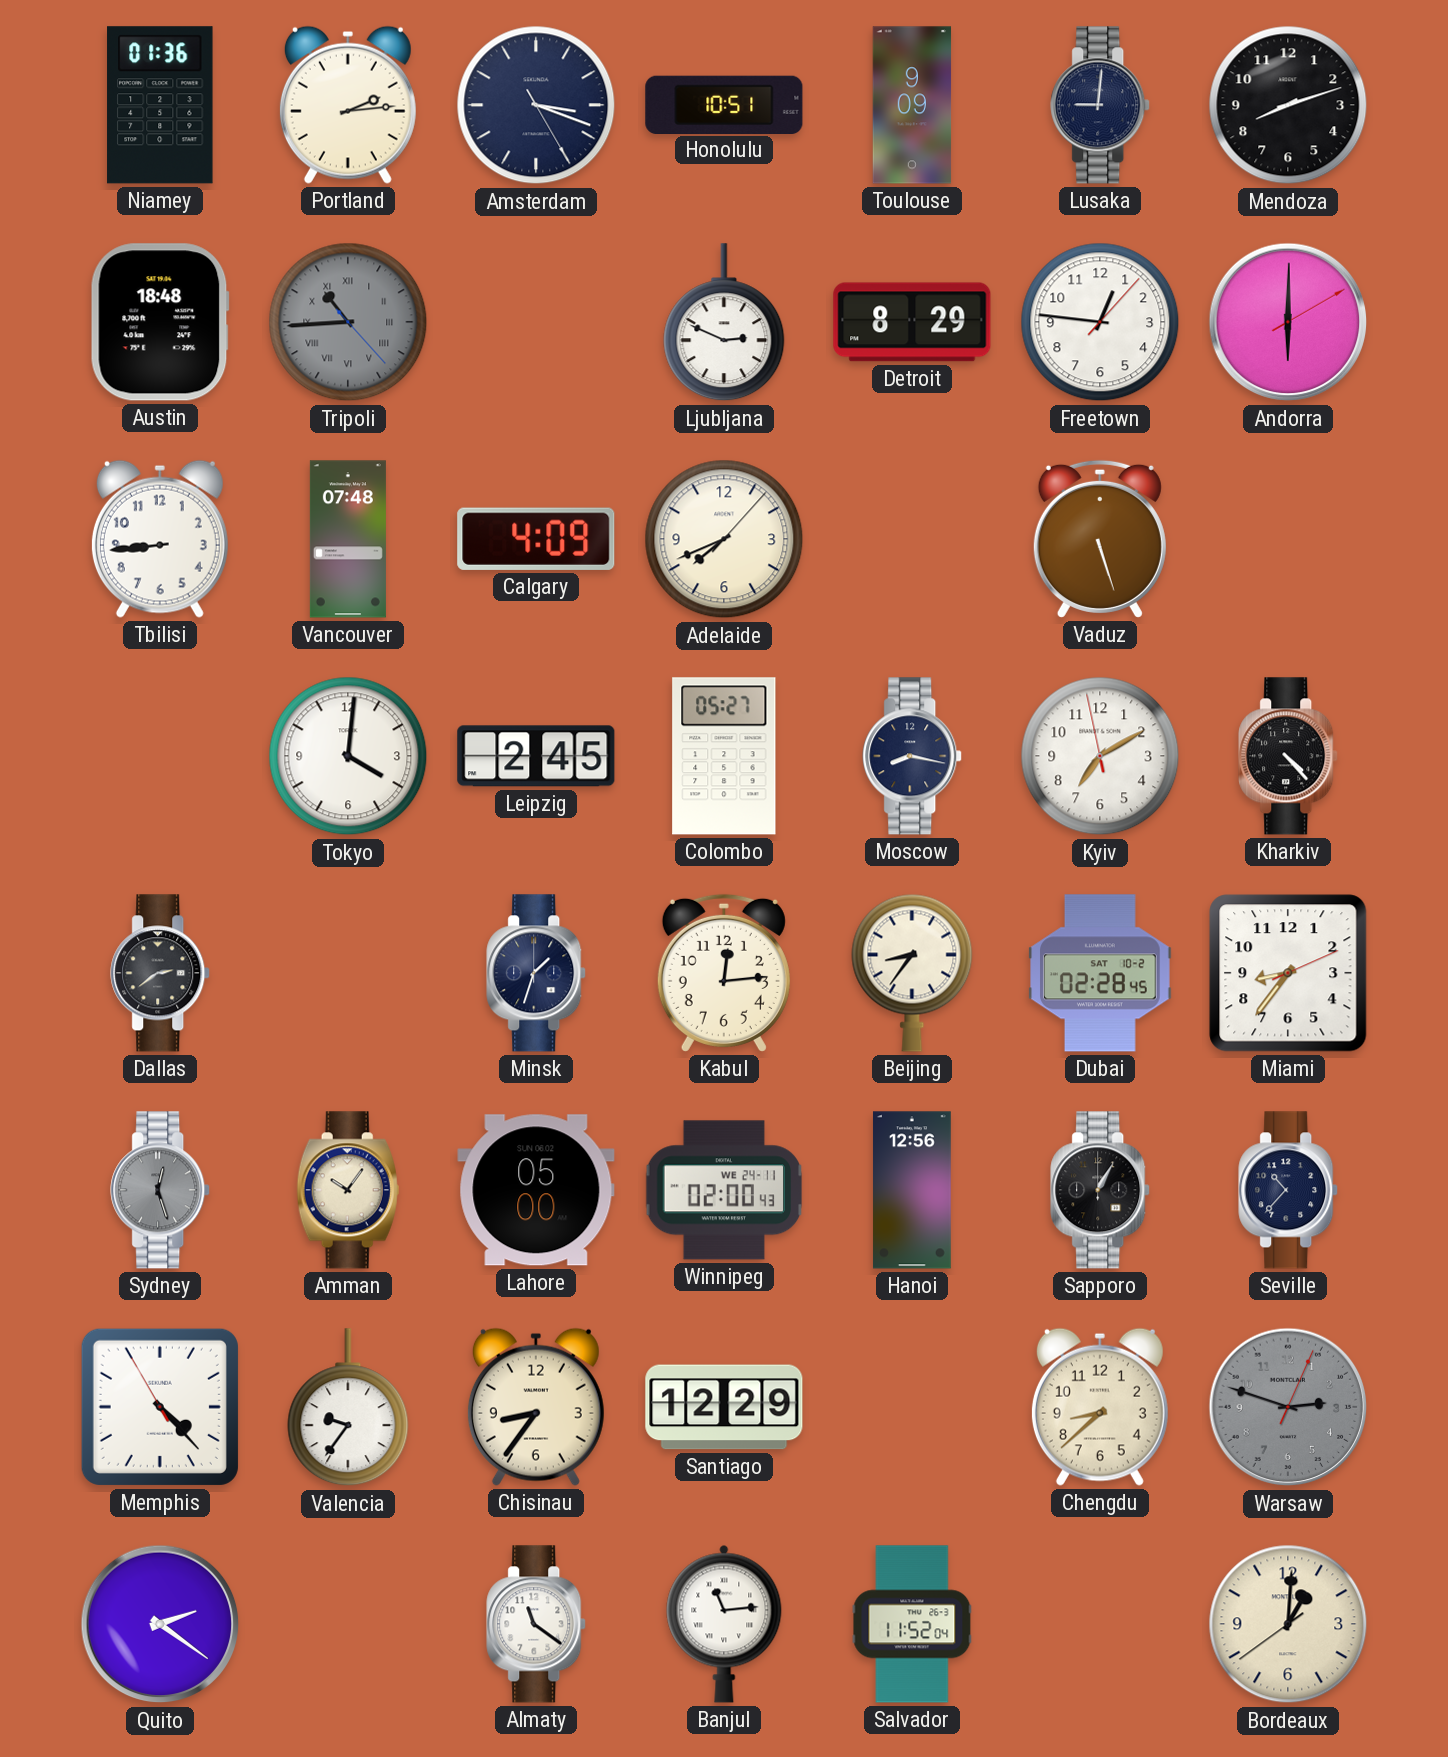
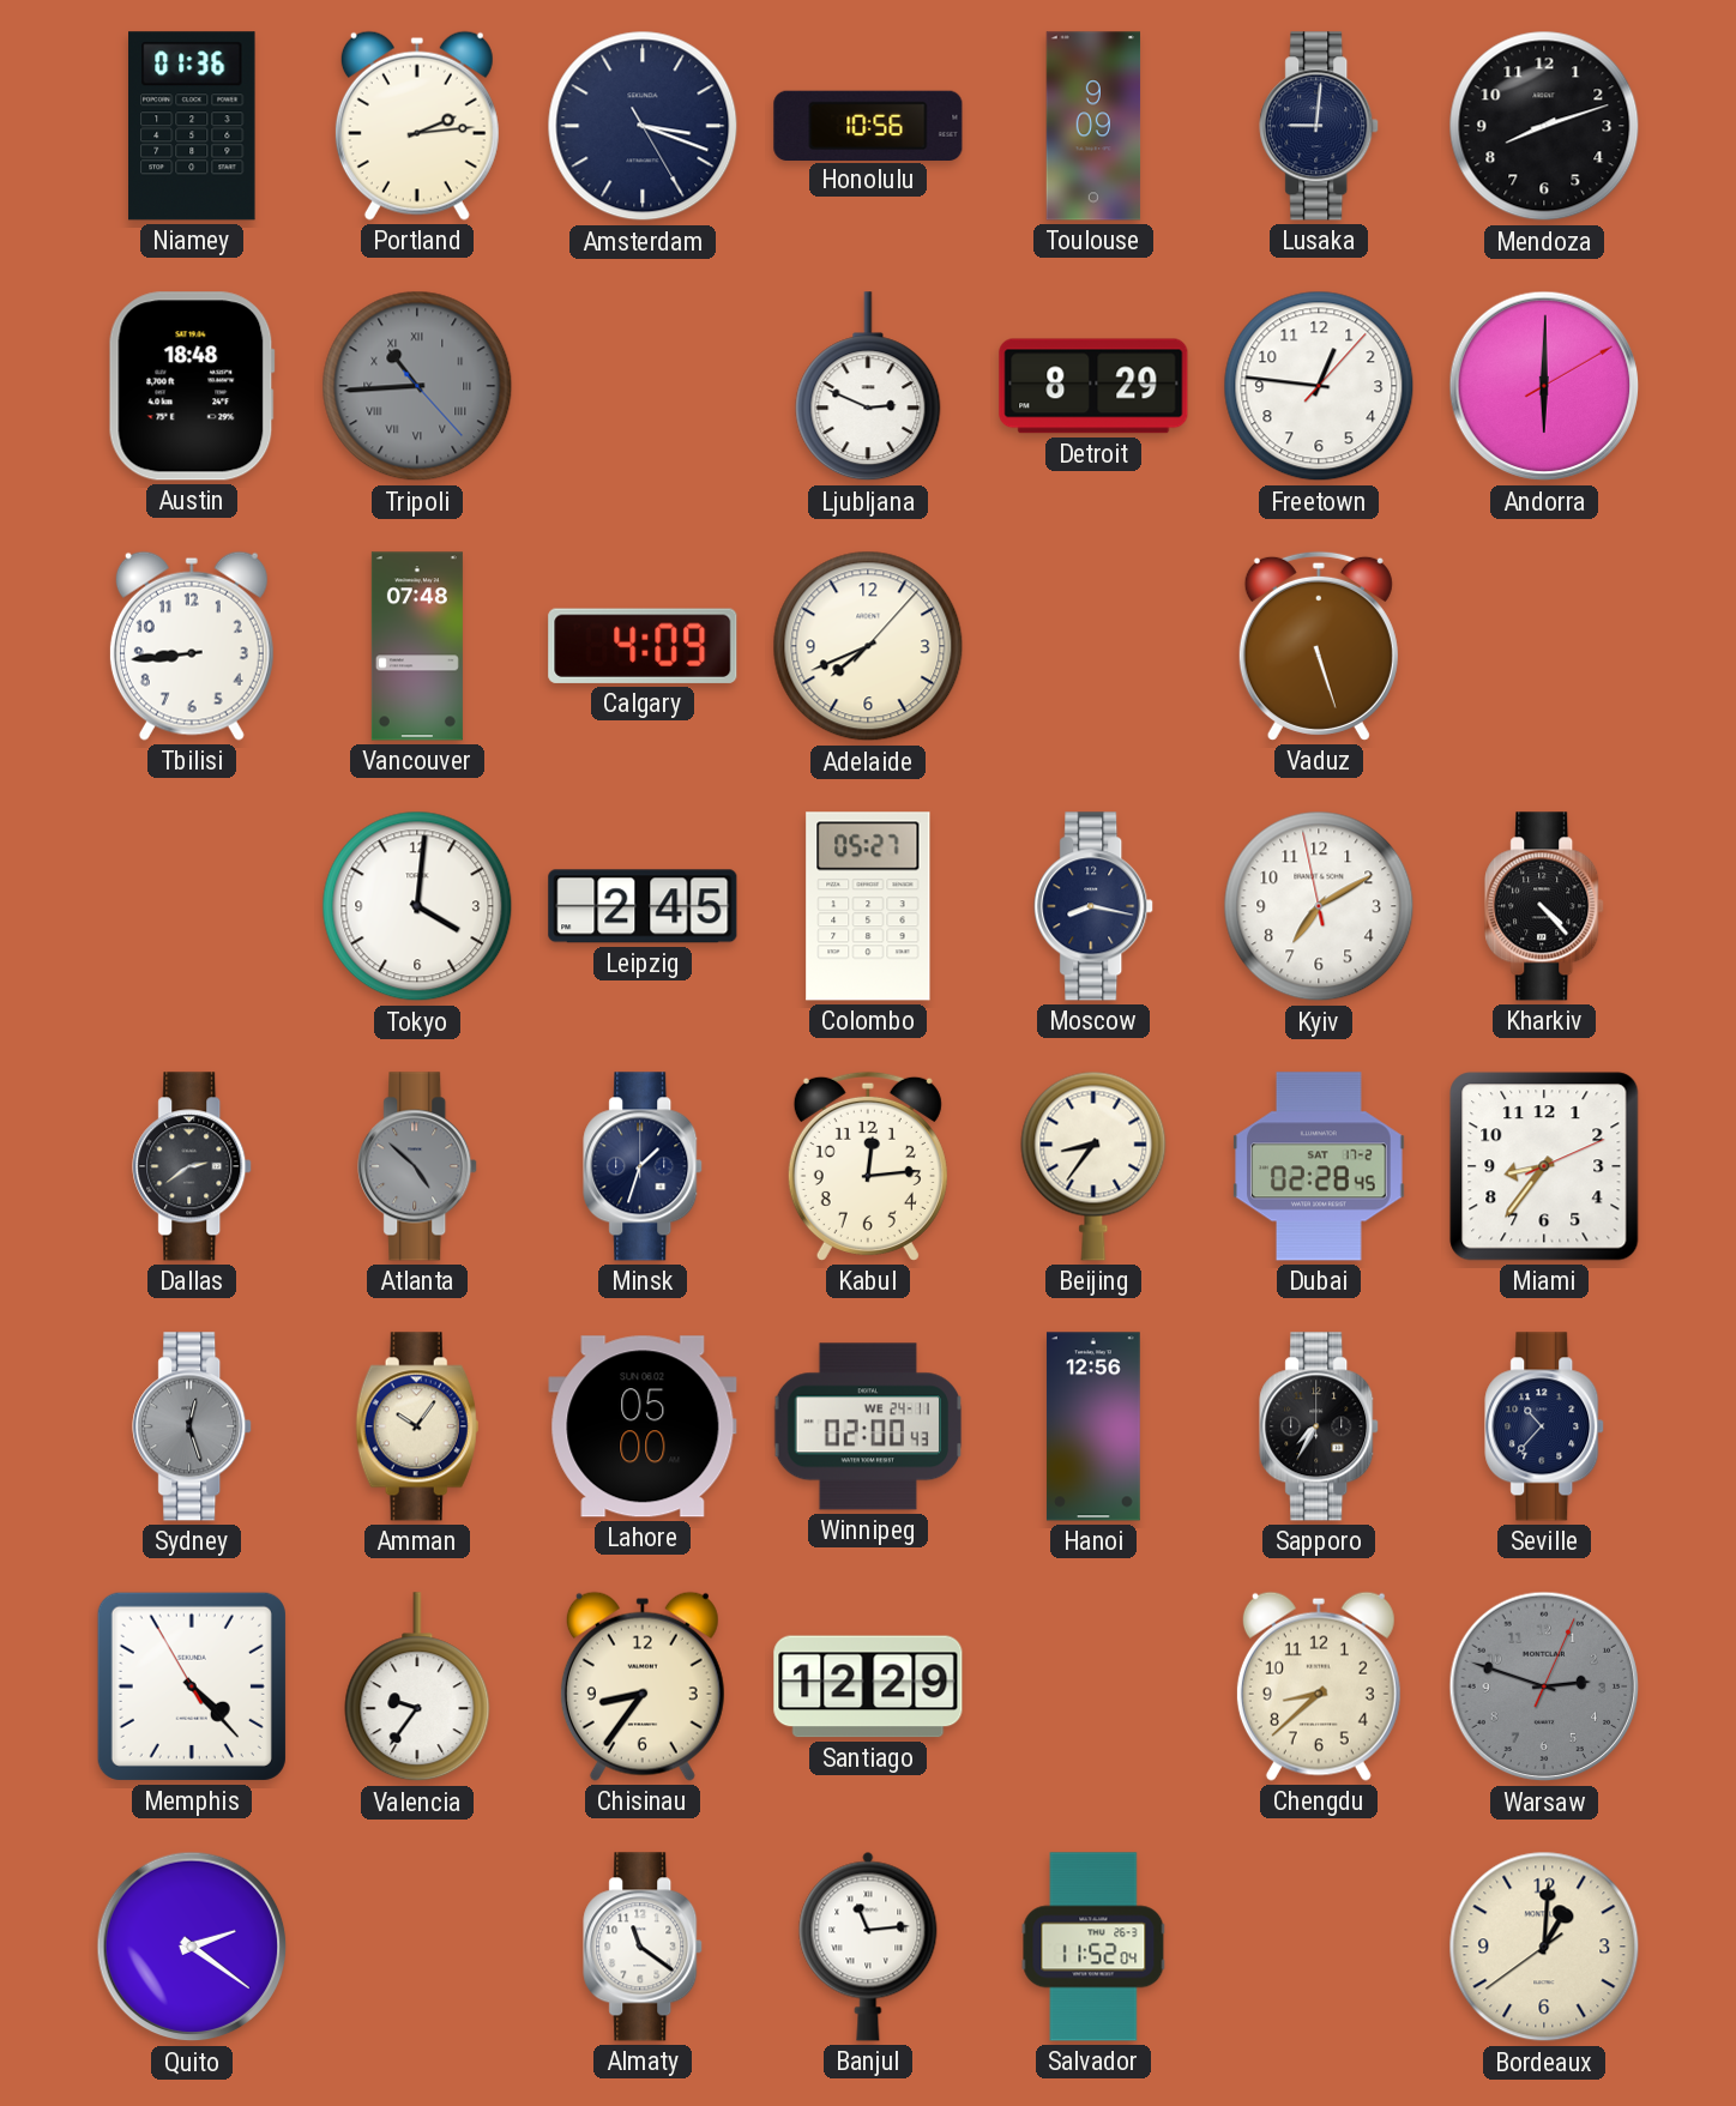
Honolulu: 10:51 -> 10:56
Atlanta: none -> 4:52
Dubai date: SAT 10-2 -> SAT 17-2
Sapporo: 1:05 -> 7:35
